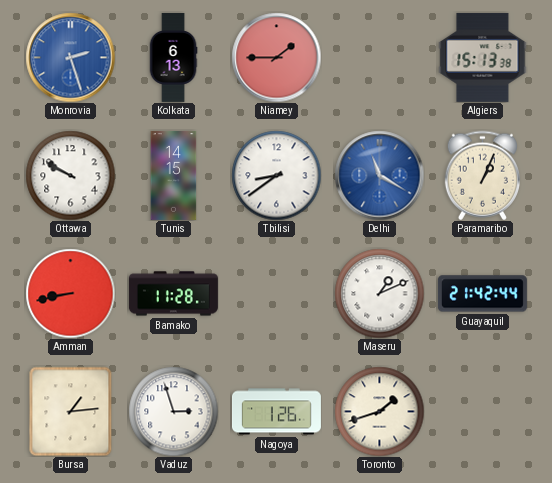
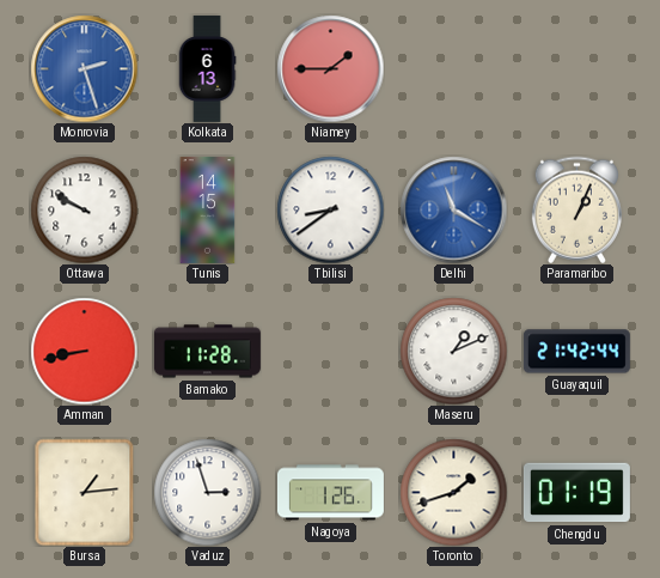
Algiers: 15:13 -> none
Chengdu: none -> 01:19
